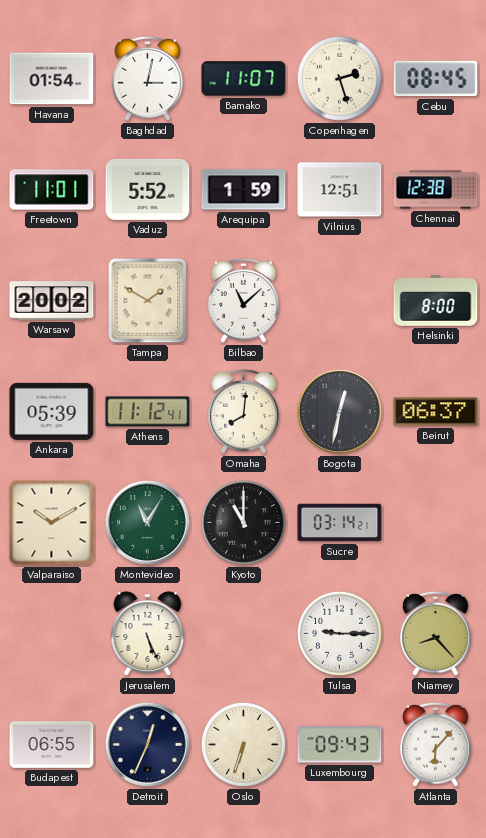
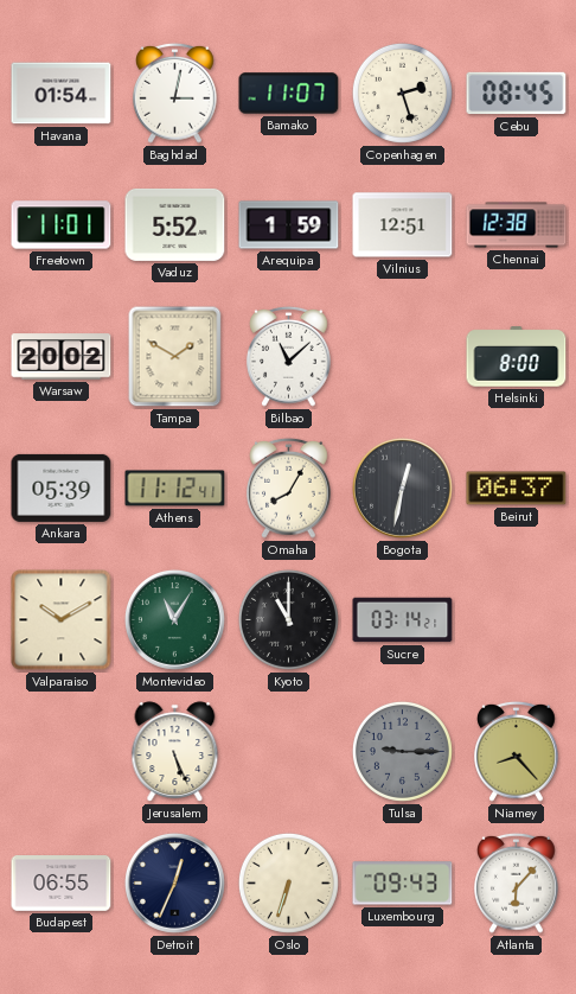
Omaha: 8:01 -> 8:05
Tulsa dial: white -> grey
